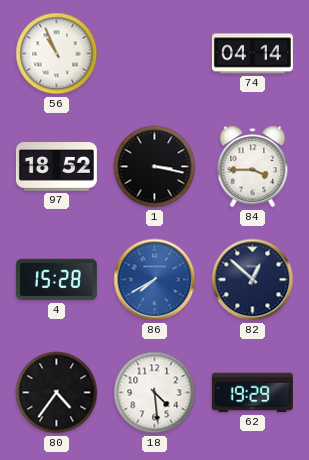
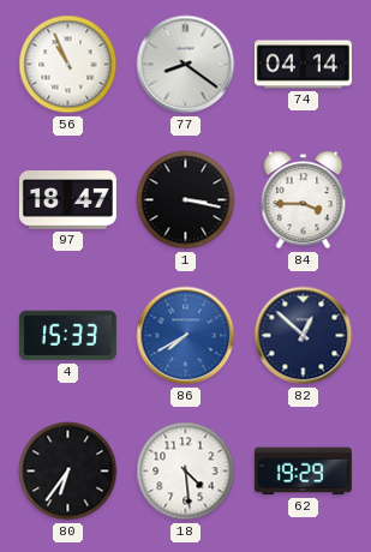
77: none -> 8:21
97: 18:52 -> 18:47
4: 15:28 -> 15:33
80: 4:36 -> 6:36
